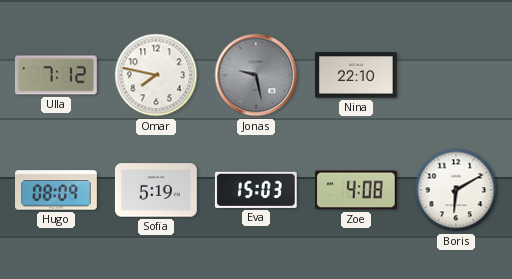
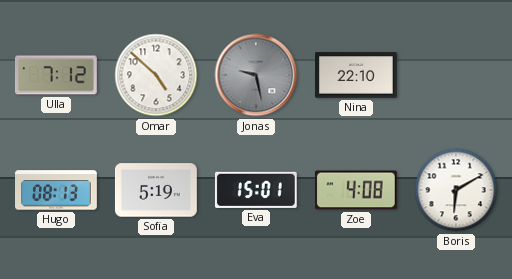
Omar: 7:47 -> 4:52
Hugo: 08:09 -> 08:13
Eva: 15:03 -> 15:01
